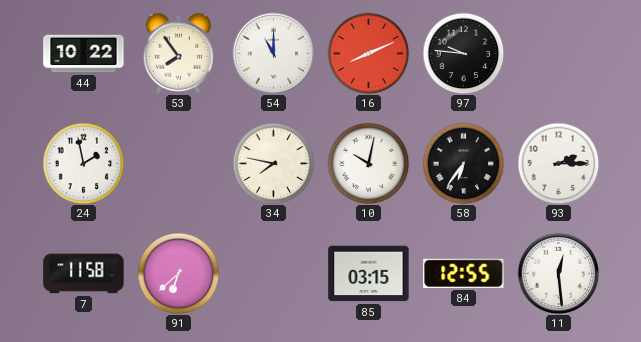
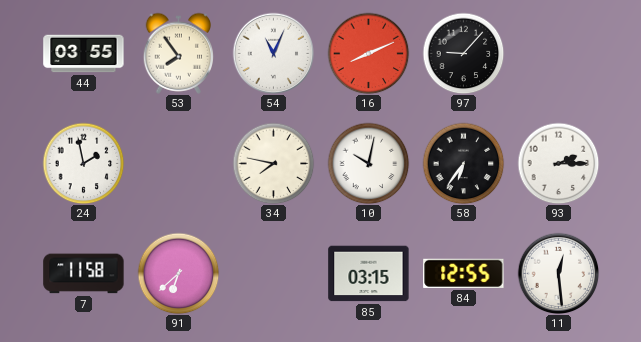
44: 10:22 -> 03:55
54: 11:00 -> 11:04
97: 9:46 -> 9:07
